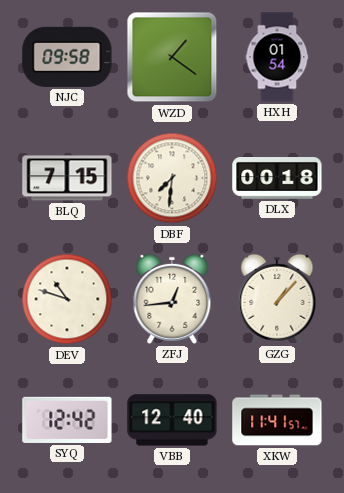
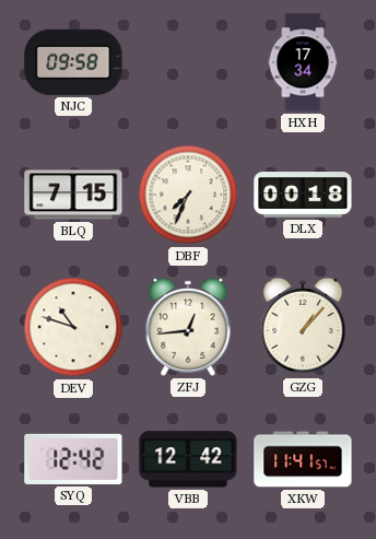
WZD: 1:21 -> none
HXH: 01:54 -> 17:34
DBF: 7:31 -> 7:34
VBB: 12:40 -> 12:42
